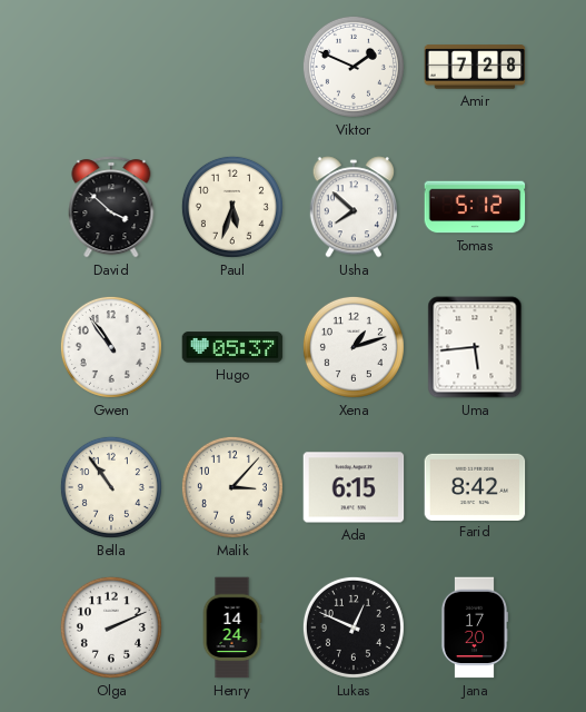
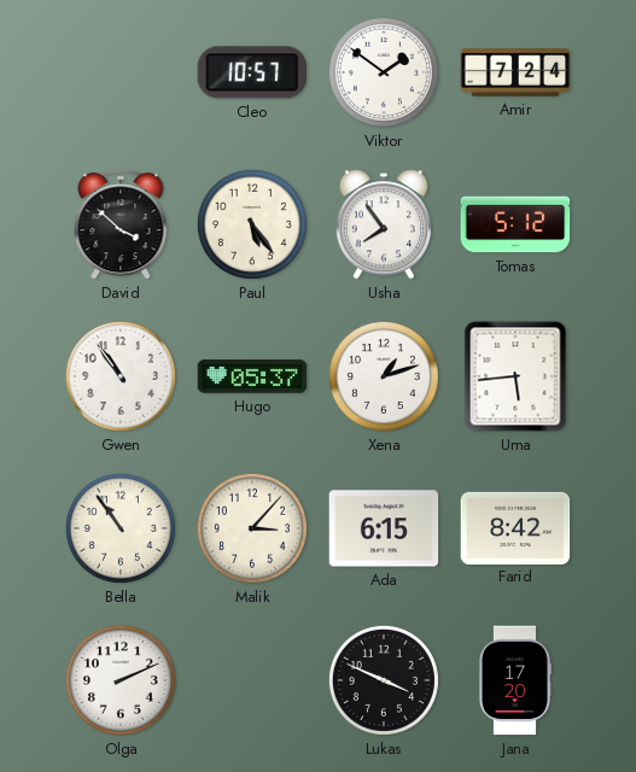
Cleo: none -> 10:57
Viktor: 1:49 -> 1:51
Amir: 7:28 -> 7:24
Paul: 5:33 -> 5:24
Usha: 7:52 -> 7:54
Henry: 14:24 -> none
Lukas: 12:49 -> 3:49
